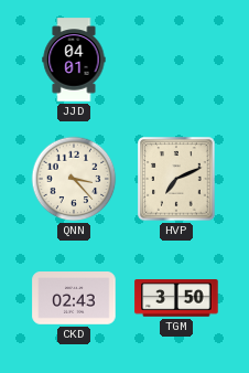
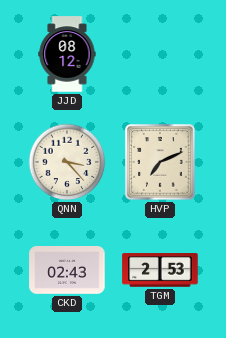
JJD: 04:01 -> 08:12
TGM: 3:50 -> 2:53
